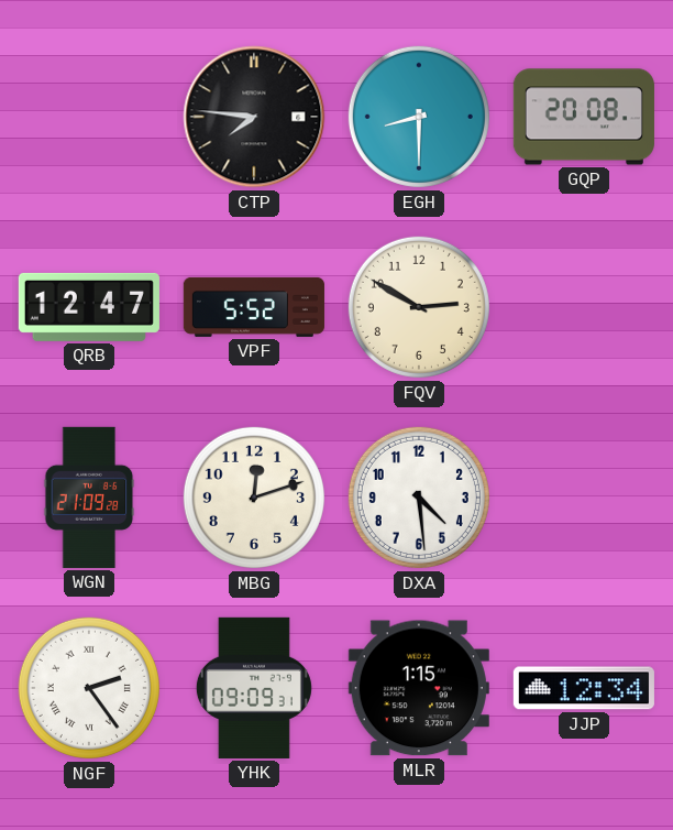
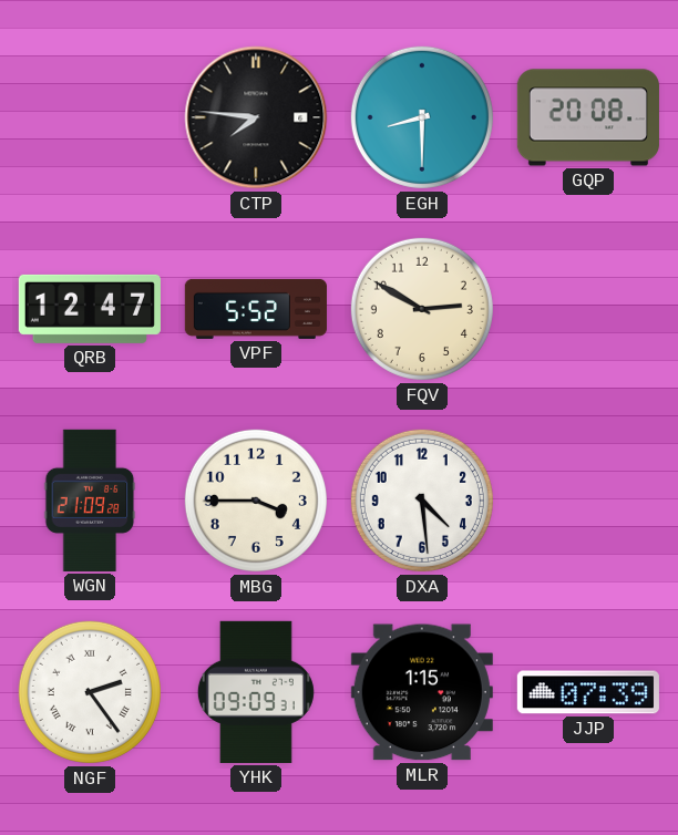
MBG: 12:12 -> 3:45
JJP: 12:34 -> 07:39
